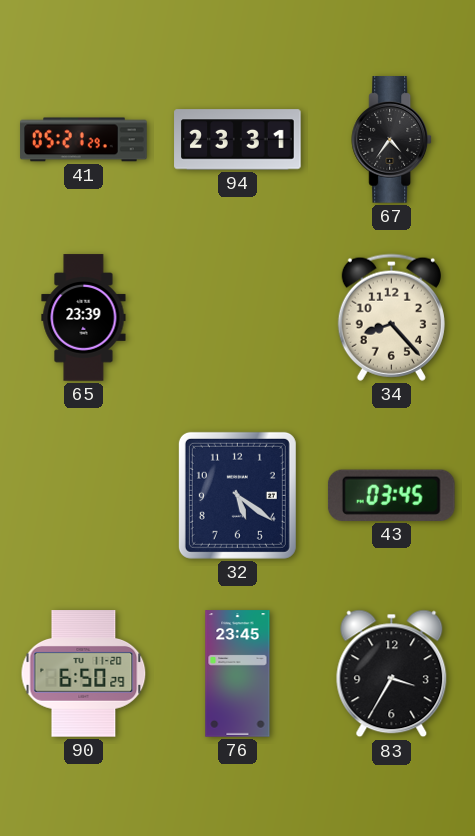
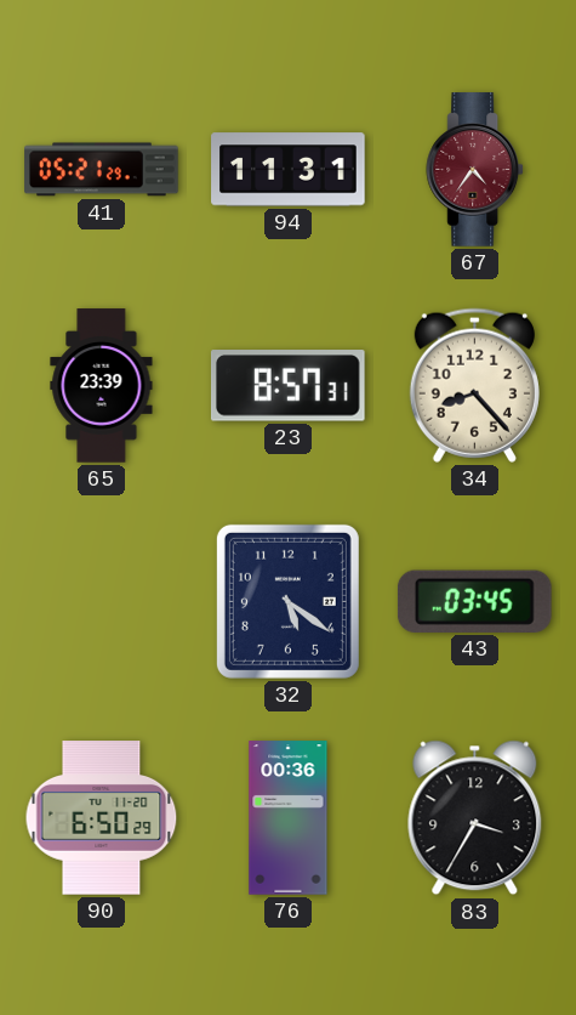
94: 23:31 -> 11:31
67 dial: black -> burgundy
23: none -> 8:57
76: 23:45 -> 00:36
